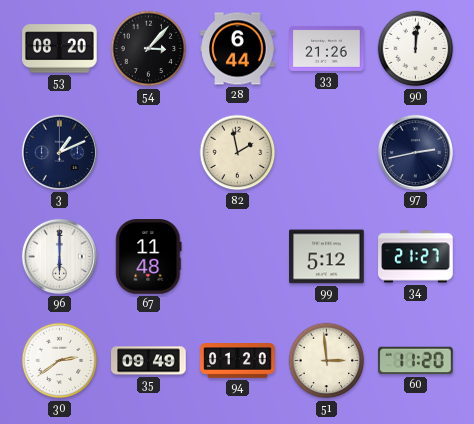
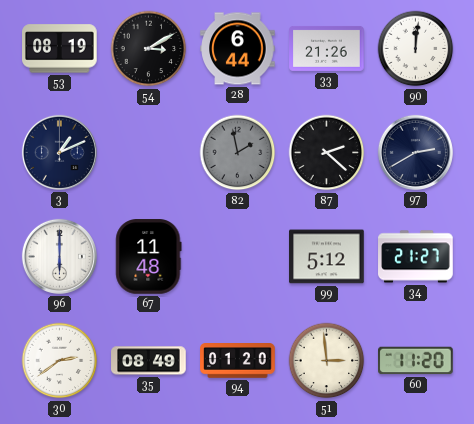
53: 08:20 -> 08:19
54: 3:07 -> 3:10
82 dial: cream -> grey
87: none -> 2:22
97: 2:43 -> 2:40
35: 09:49 -> 08:49
